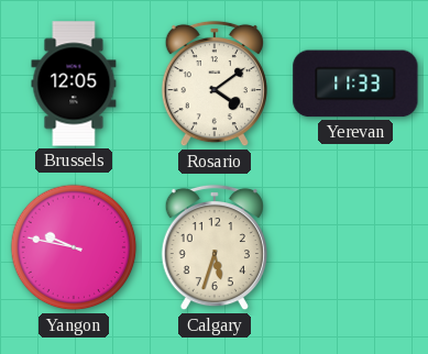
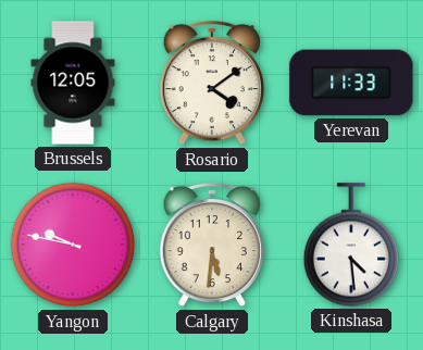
Calgary: 5:33 -> 5:31
Kinshasa: none -> 4:29
